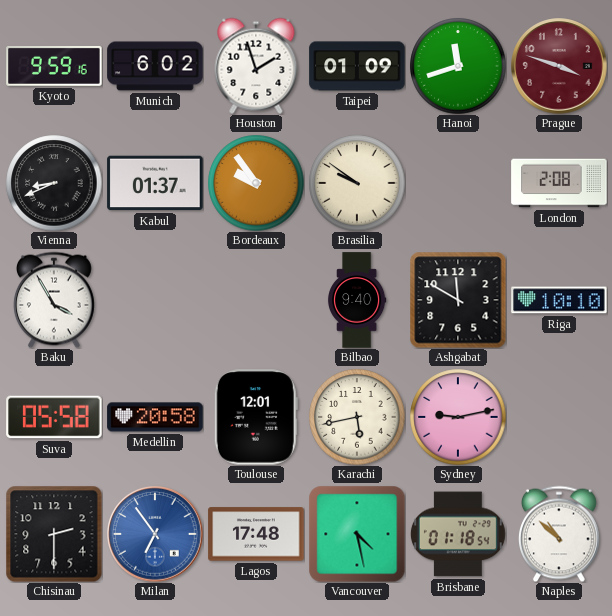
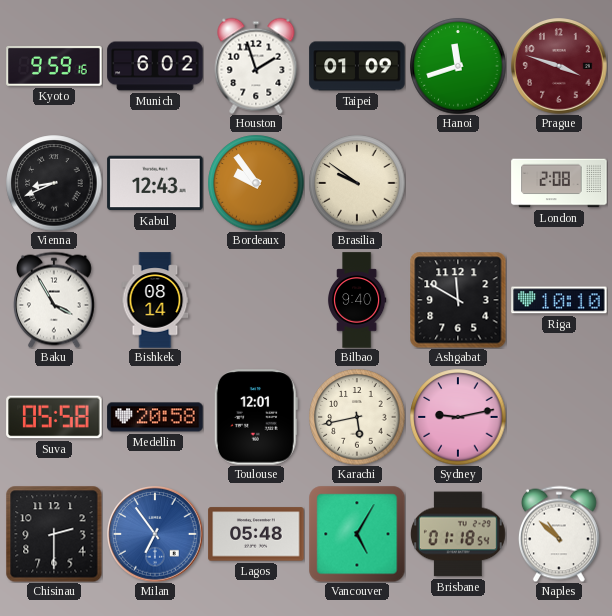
Kabul: 01:37 -> 12:43
Bishkek: none -> 08:14
Lagos: 17:48 -> 05:48
Vancouver: 4:28 -> 5:05
